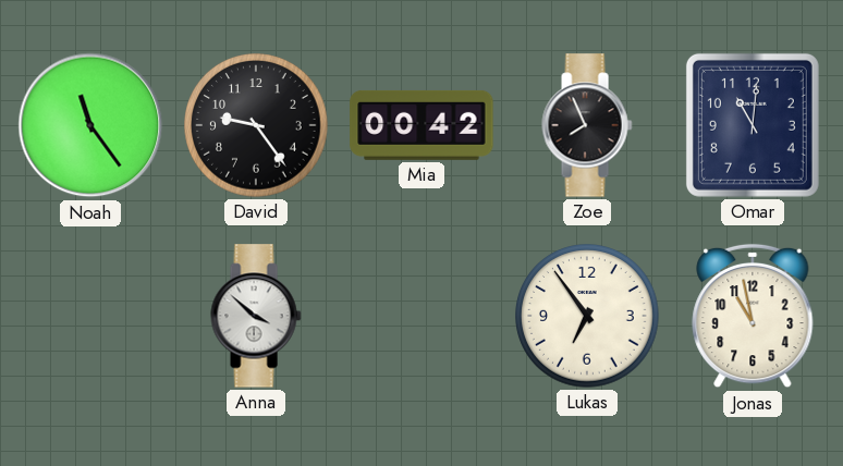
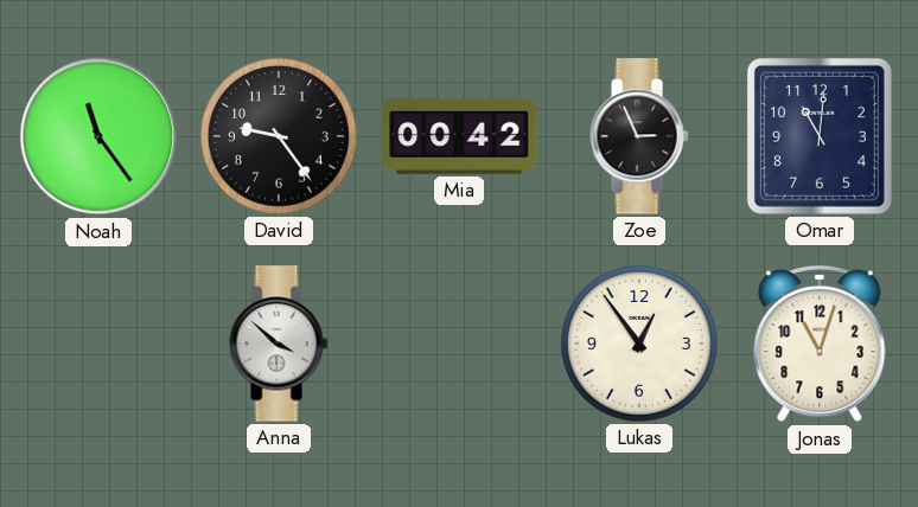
Zoe: 7:56 -> 2:56
Lukas: 6:54 -> 12:54
Jonas: 10:58 -> 11:03
